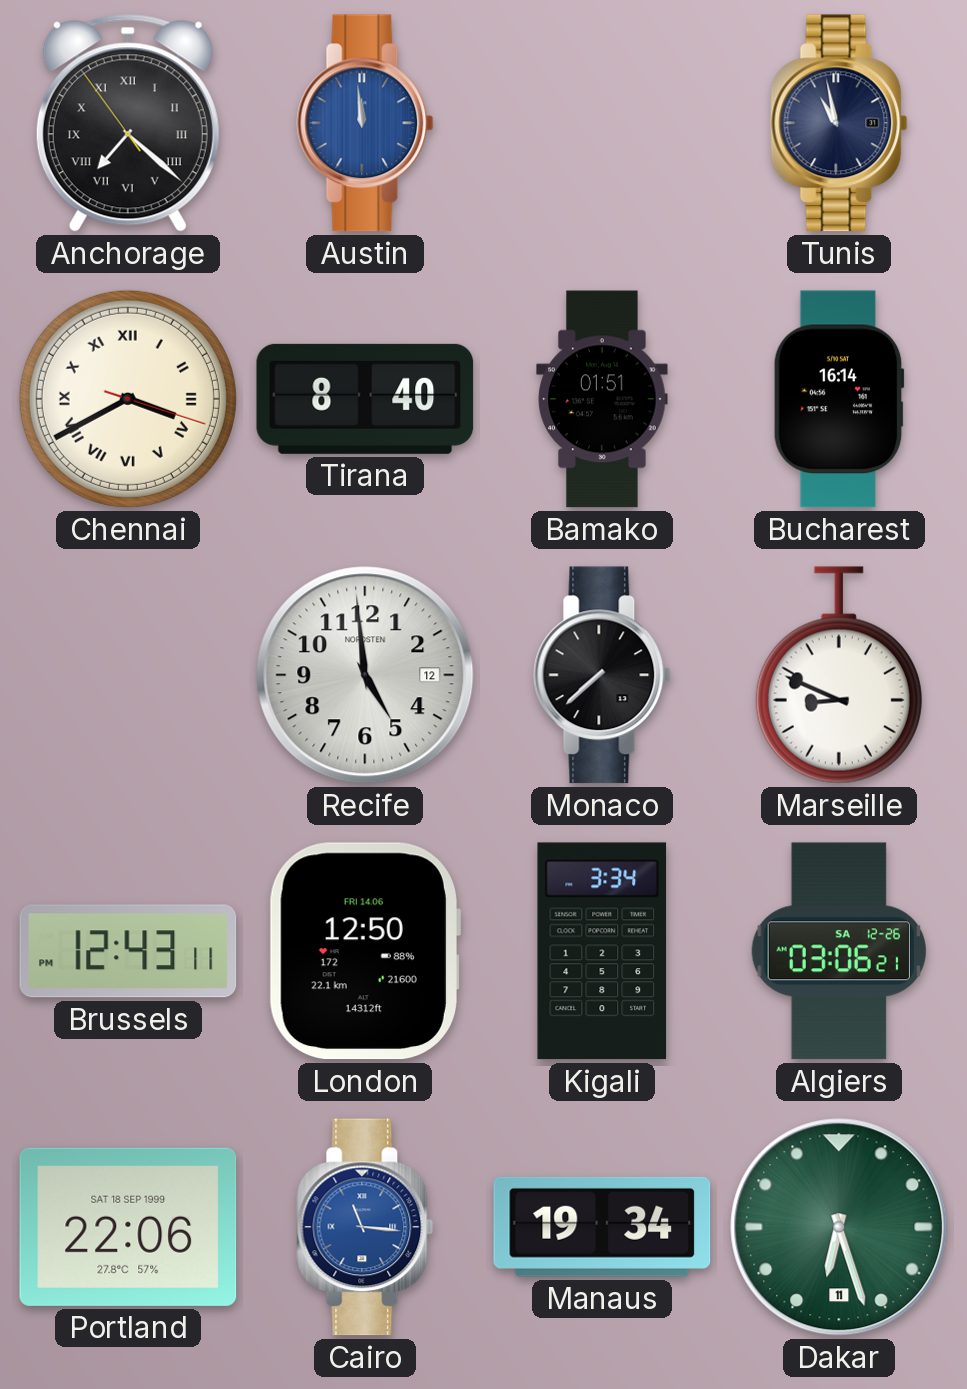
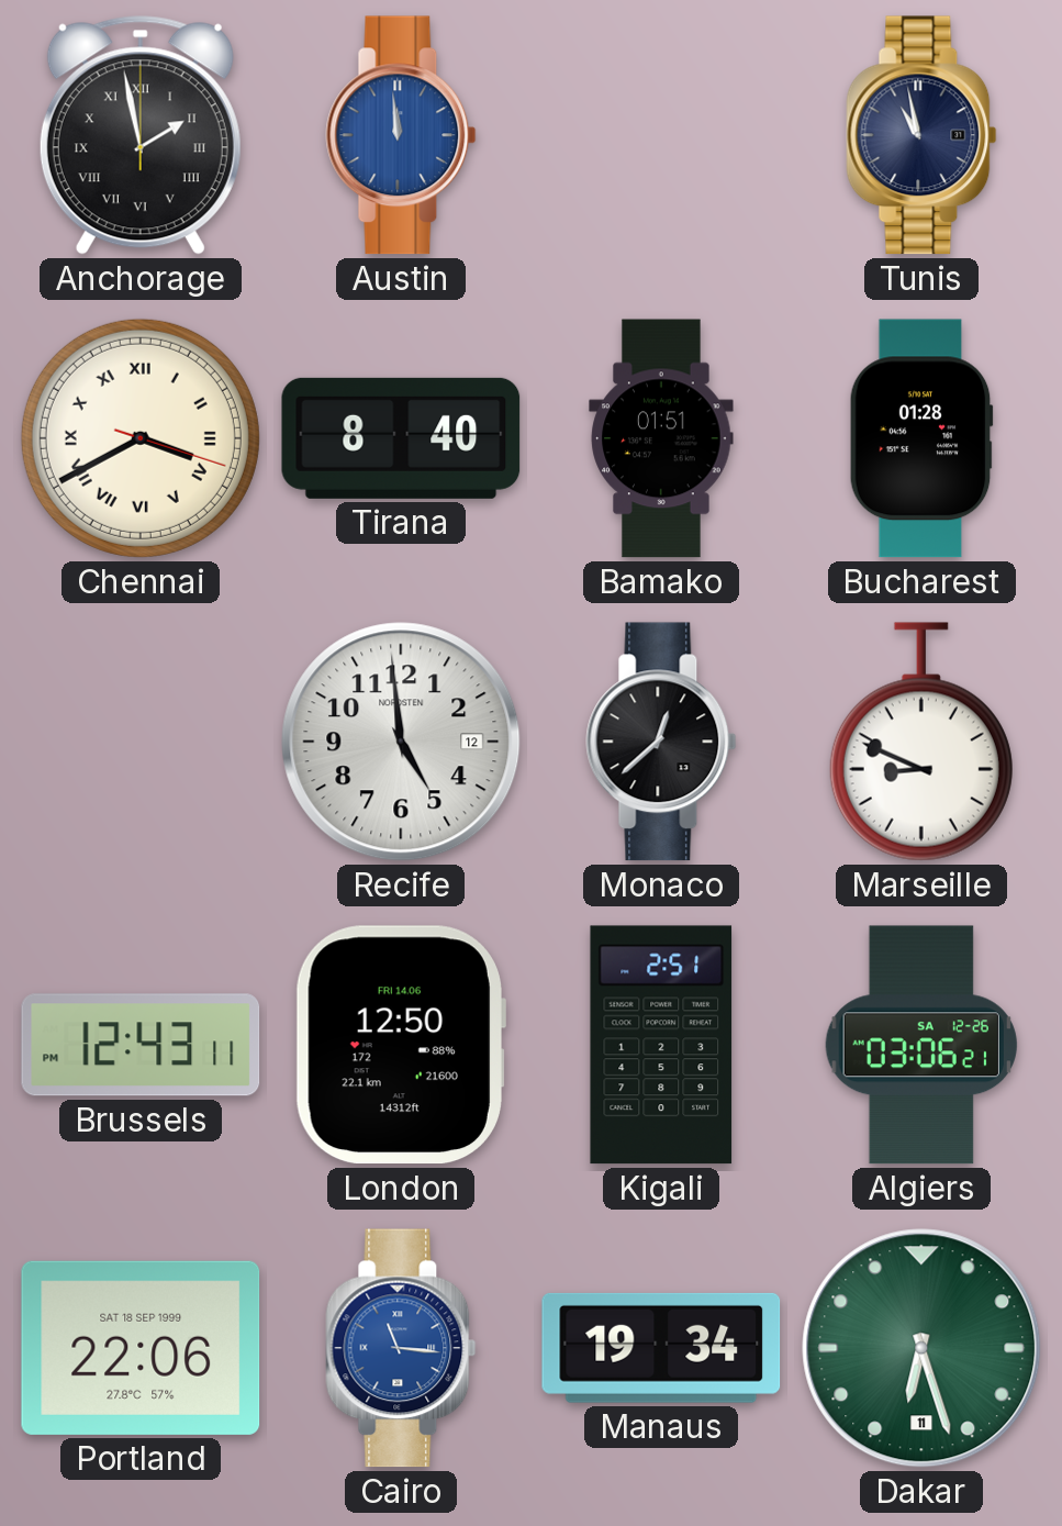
Anchorage: 7:21 -> 1:58
Bucharest: 16:14 -> 01:28
Monaco: 7:38 -> 12:38
Kigali: 3:34 -> 2:51
